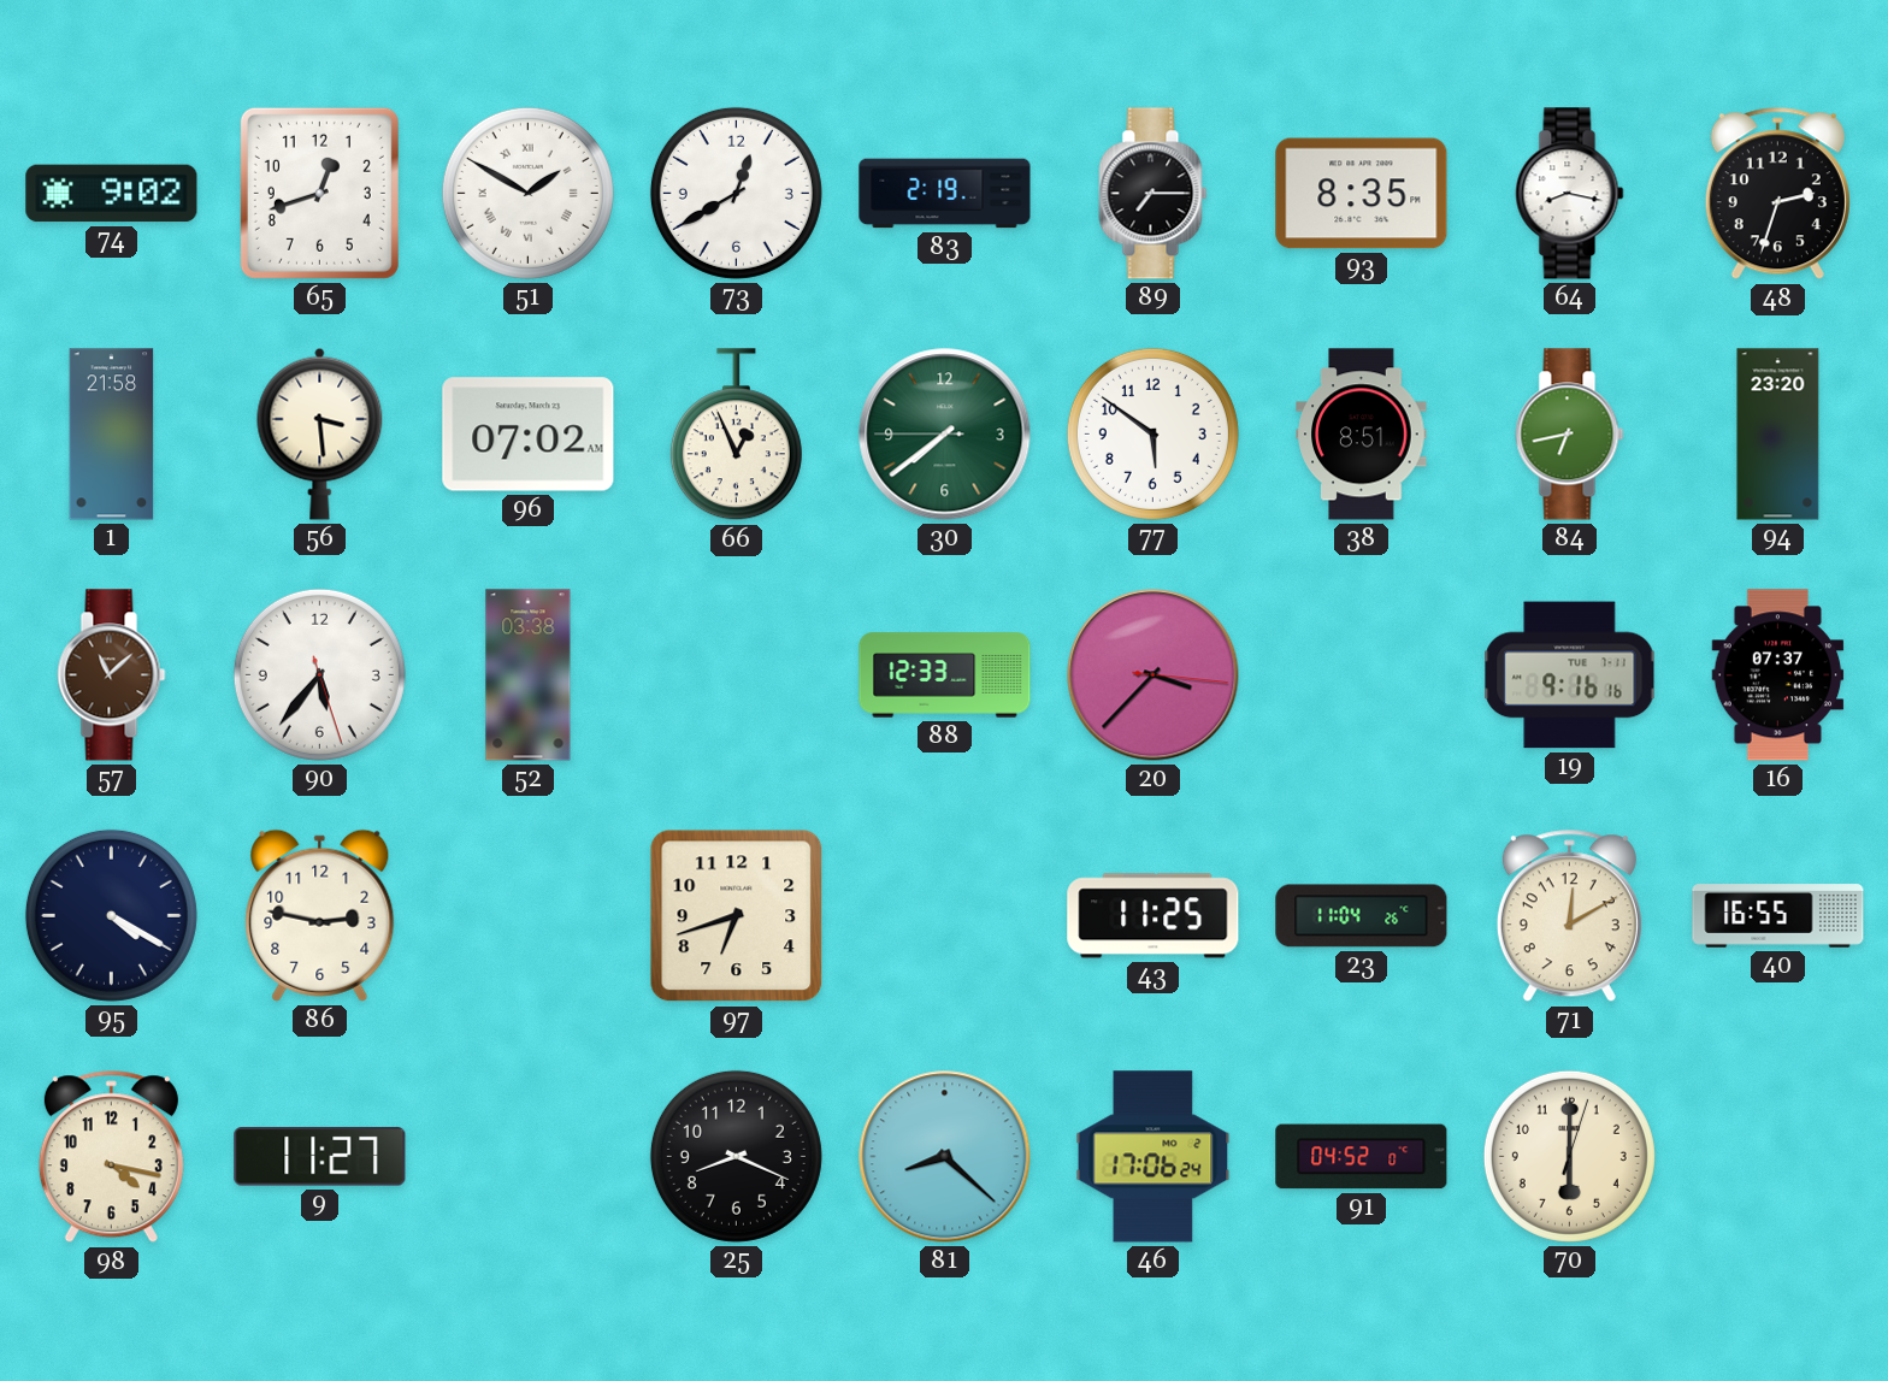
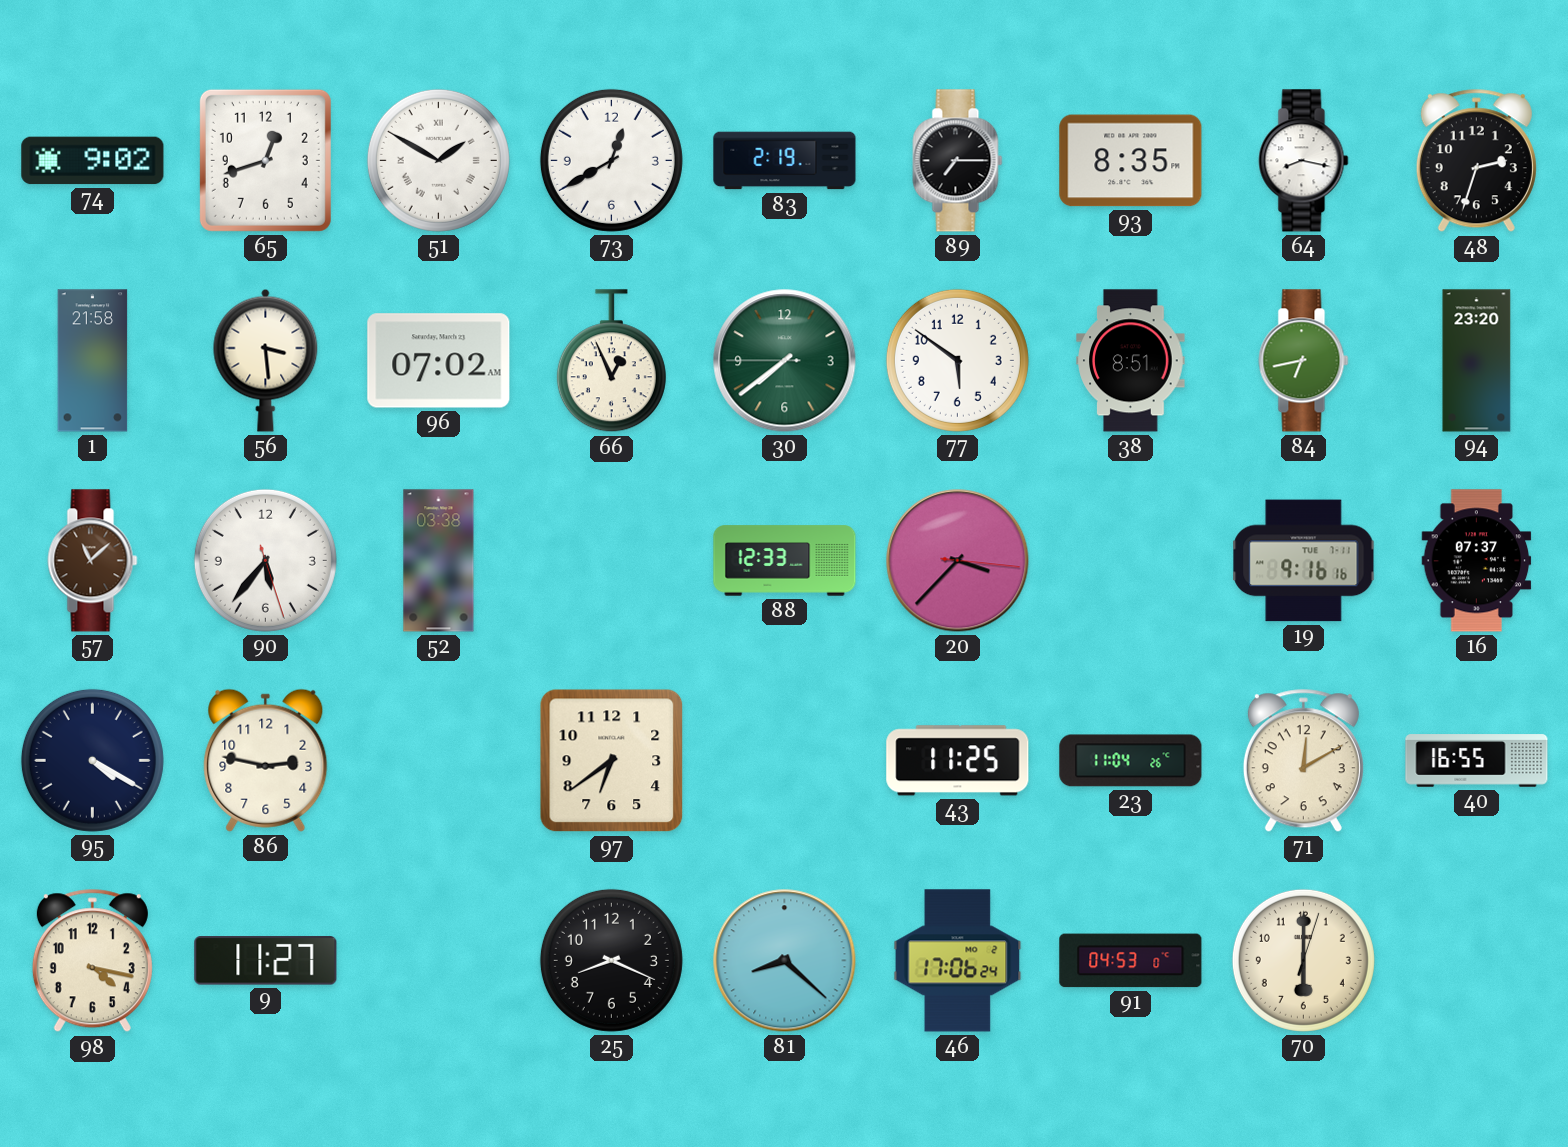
97: 6:42 -> 6:39
91: 04:52 -> 04:53
